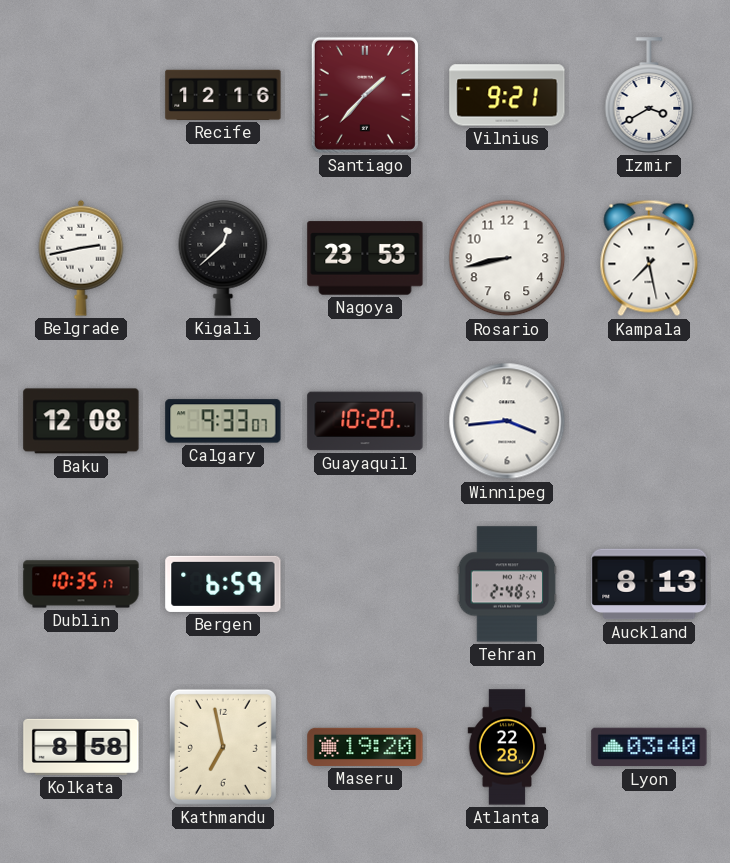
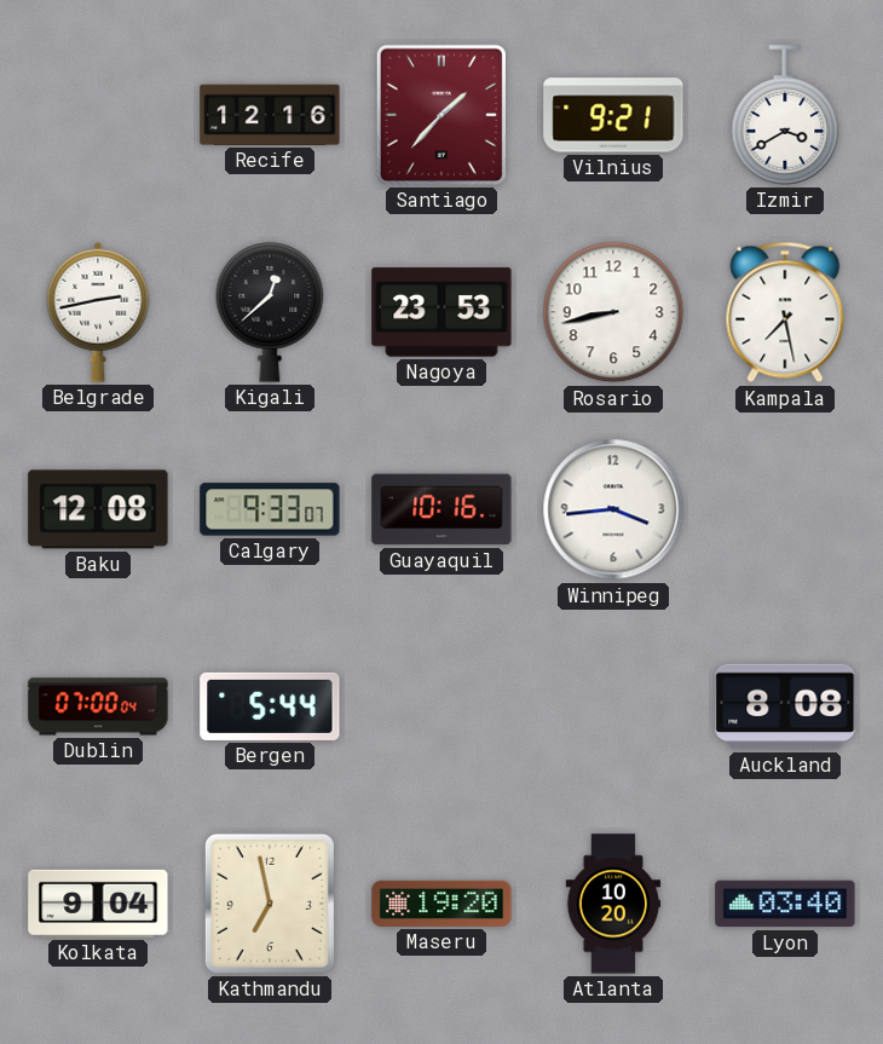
Guayaquil: 10:20 -> 10:16
Dublin: 10:35 -> 07:00
Bergen: 6:59 -> 5:44
Tehran: 2:48 -> none
Auckland: 8:13 -> 8:08
Kolkata: 8:58 -> 9:04
Atlanta: 22:28 -> 10:20
